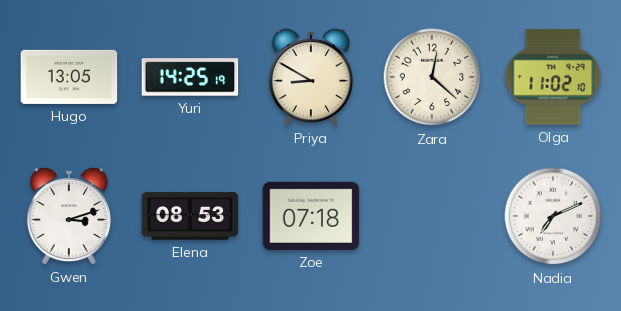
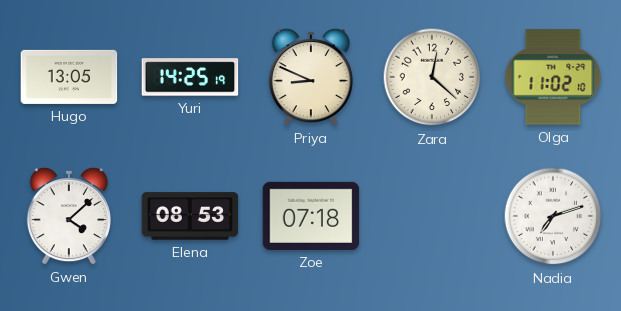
Priya: 8:50 -> 8:49
Gwen: 3:12 -> 4:08
Nadia: 7:11 -> 7:12
